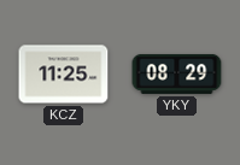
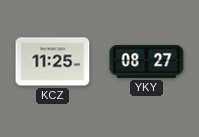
YKY: 08:29 -> 08:27
